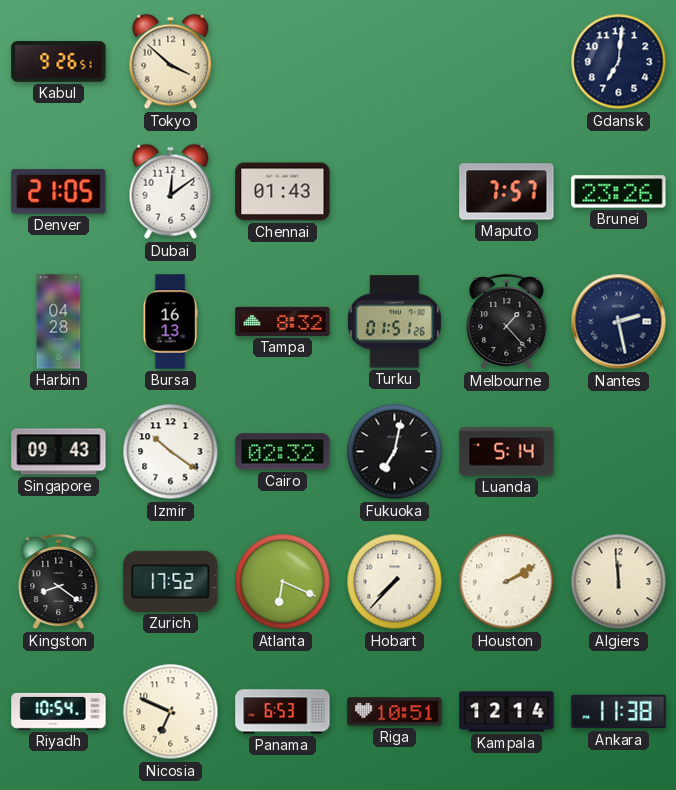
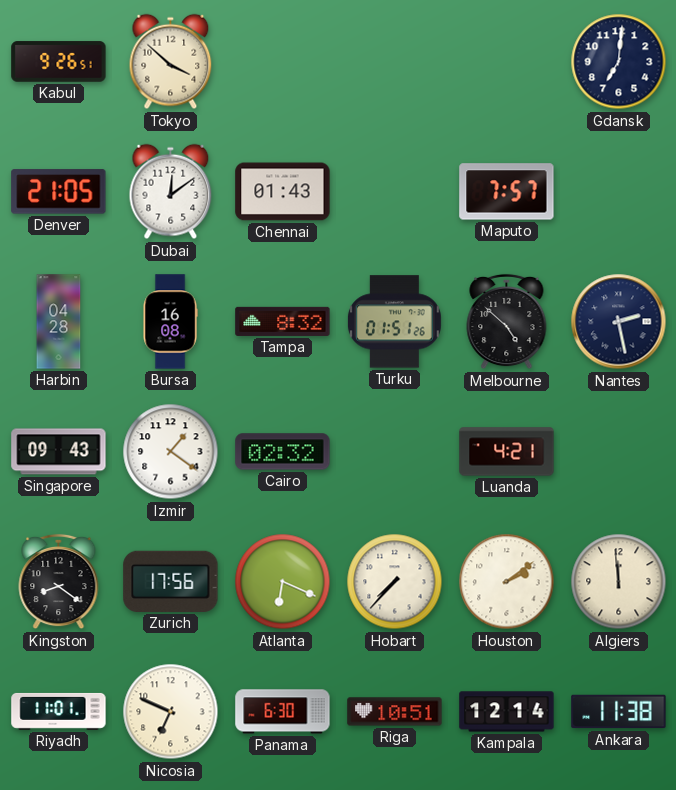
Brunei: 23:26 -> none
Bursa: 16:13 -> 16:08
Melbourne: 1:23 -> 4:52
Izmir: 10:21 -> 1:21
Fukuoka: 7:02 -> none
Luanda: 5:14 -> 4:21
Zurich: 17:52 -> 17:56
Houston: 2:10 -> 2:09
Riyadh: 10:54 -> 11:01
Panama: 6:53 -> 6:30
